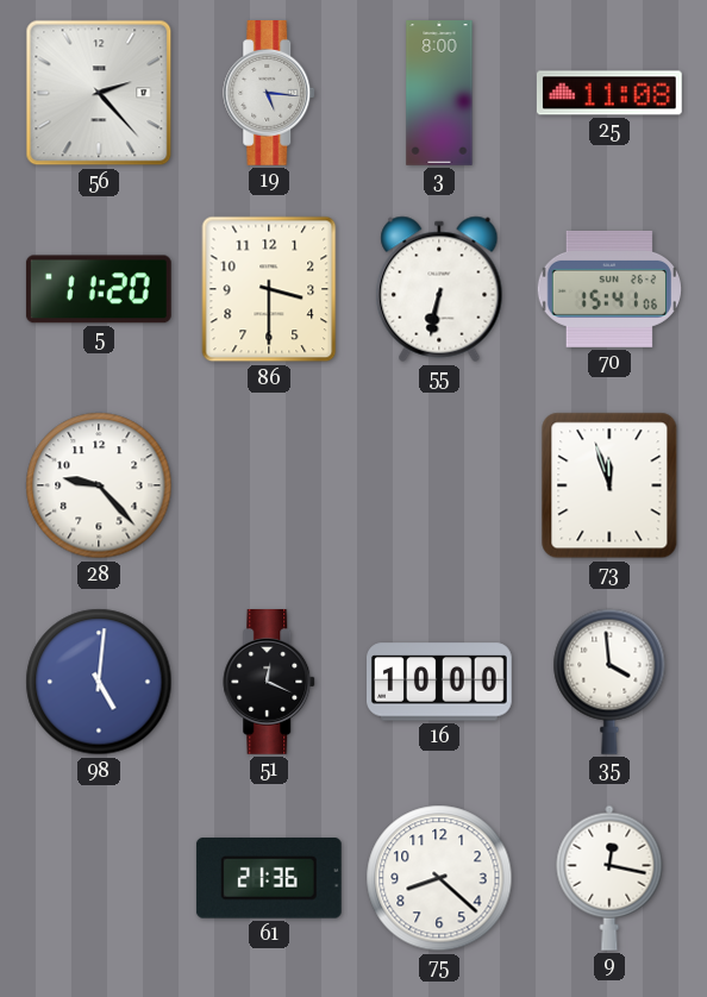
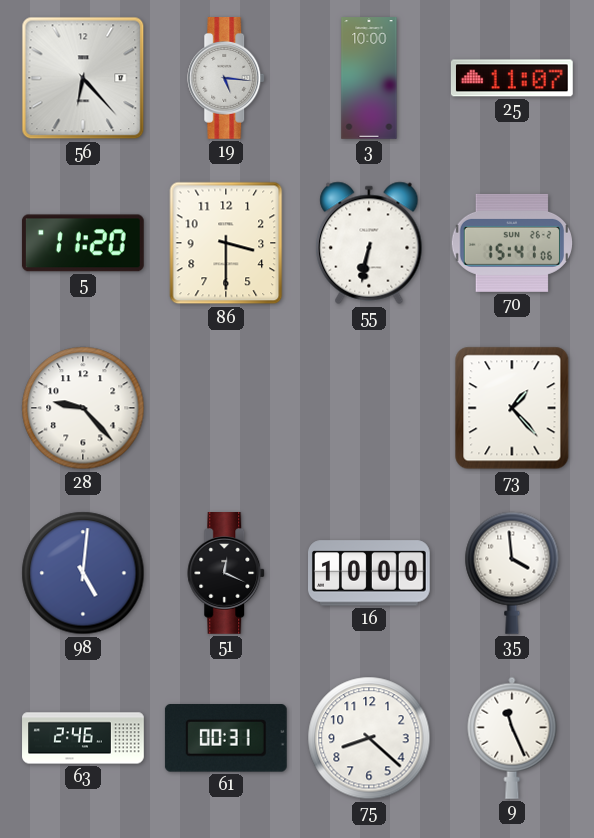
56: 2:23 -> 6:23
3: 8:00 -> 10:00
25: 11:08 -> 11:07
73: 11:57 -> 1:23
63: none -> 2:46
61: 21:36 -> 00:31
9: 12:17 -> 11:26
